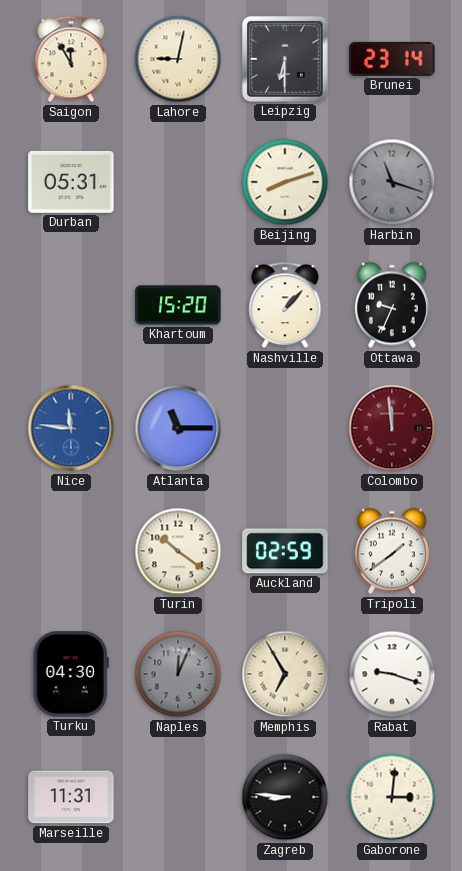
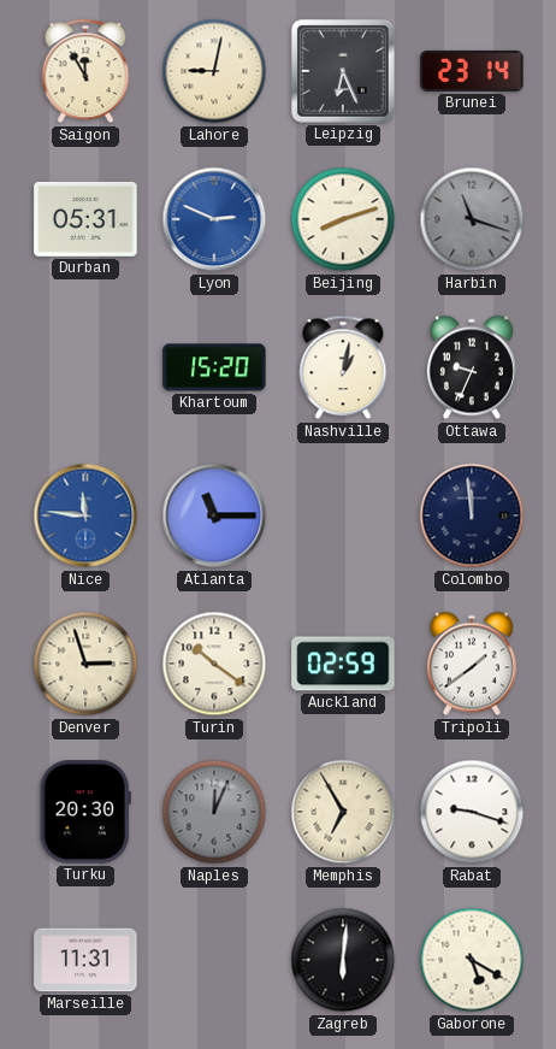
Leipzig: 6:30 -> 6:26
Lyon: none -> 2:49
Nashville: 1:07 -> 1:02
Colombo dial: burgundy -> navy
Denver: none -> 2:57
Turku: 04:30 -> 20:30
Zagreb: 8:46 -> 6:01
Gaborone: 3:01 -> 5:20
